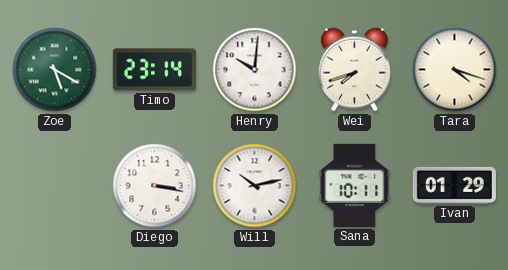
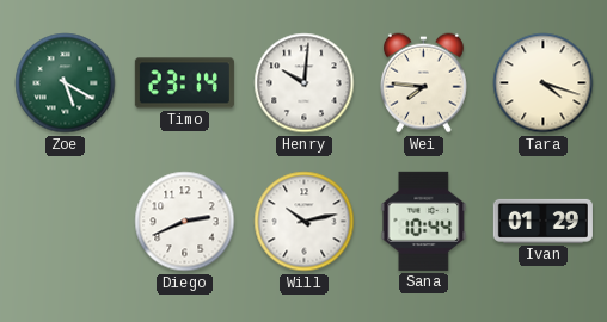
Wei: 7:42 -> 7:46
Diego: 3:17 -> 2:41
Sana: 10:11 -> 10:44
